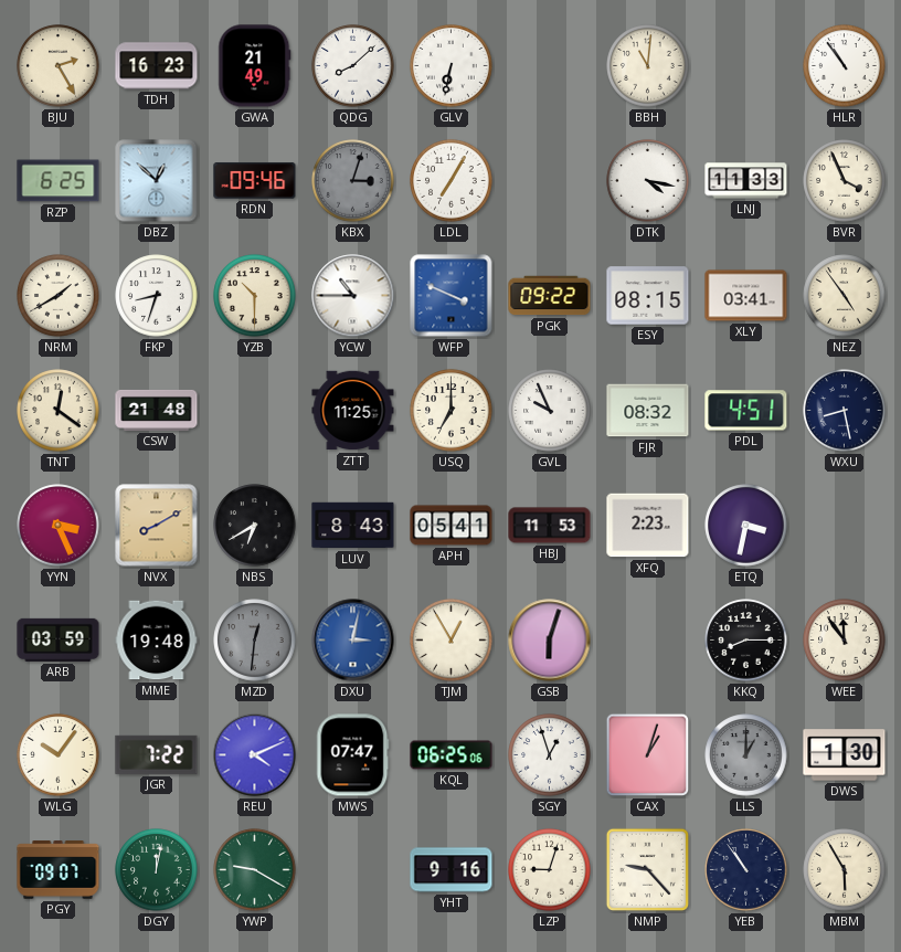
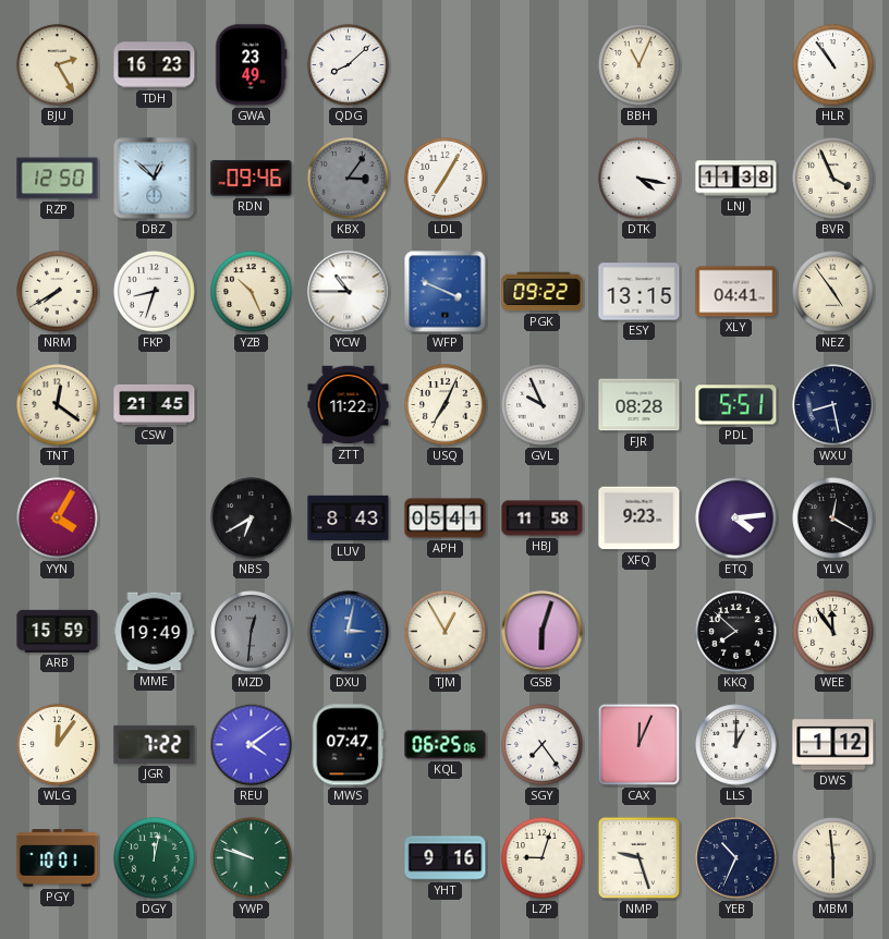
GWA: 21:49 -> 23:49
GLV: 6:32 -> none
BBH: 11:01 -> 11:04
RZP: 6:25 -> 12:50
KBX: 3:03 -> 3:06
LNJ: 11:33 -> 11:38
NRM: 1:40 -> 7:40
YZB: 10:30 -> 10:26
ESY: 08:15 -> 13:15
XLY: 03:41 -> 04:41
CSW: 21:48 -> 21:45
ZTT: 11:25 -> 11:22
USQ: 7:00 -> 7:04
FJR: 08:32 -> 08:28
PDL: 4:51 -> 5:51
YYN: 3:26 -> 4:05
NVX: 8:10 -> none
HBJ: 11:53 -> 11:58
XFQ: 2:23 -> 9:23
ETQ: 3:32 -> 4:14
YLV: none -> 12:20
ARB: 03:59 -> 15:59
MME: 19:48 -> 19:49
KKQ: 8:15 -> 7:52
WLG: 10:06 -> 12:06
REU: 4:11 -> 4:09
SGY: 12:57 -> 7:24
CAX: 1:03 -> 12:04
LLS dial: grey -> white
DWS: 1:30 -> 1:12
PGY: 09:07 -> 10:01
YWP: 9:20 -> 9:48
NMP: 9:23 -> 9:27
YEB: 10:54 -> 10:34
MBM: 5:55 -> 5:59
